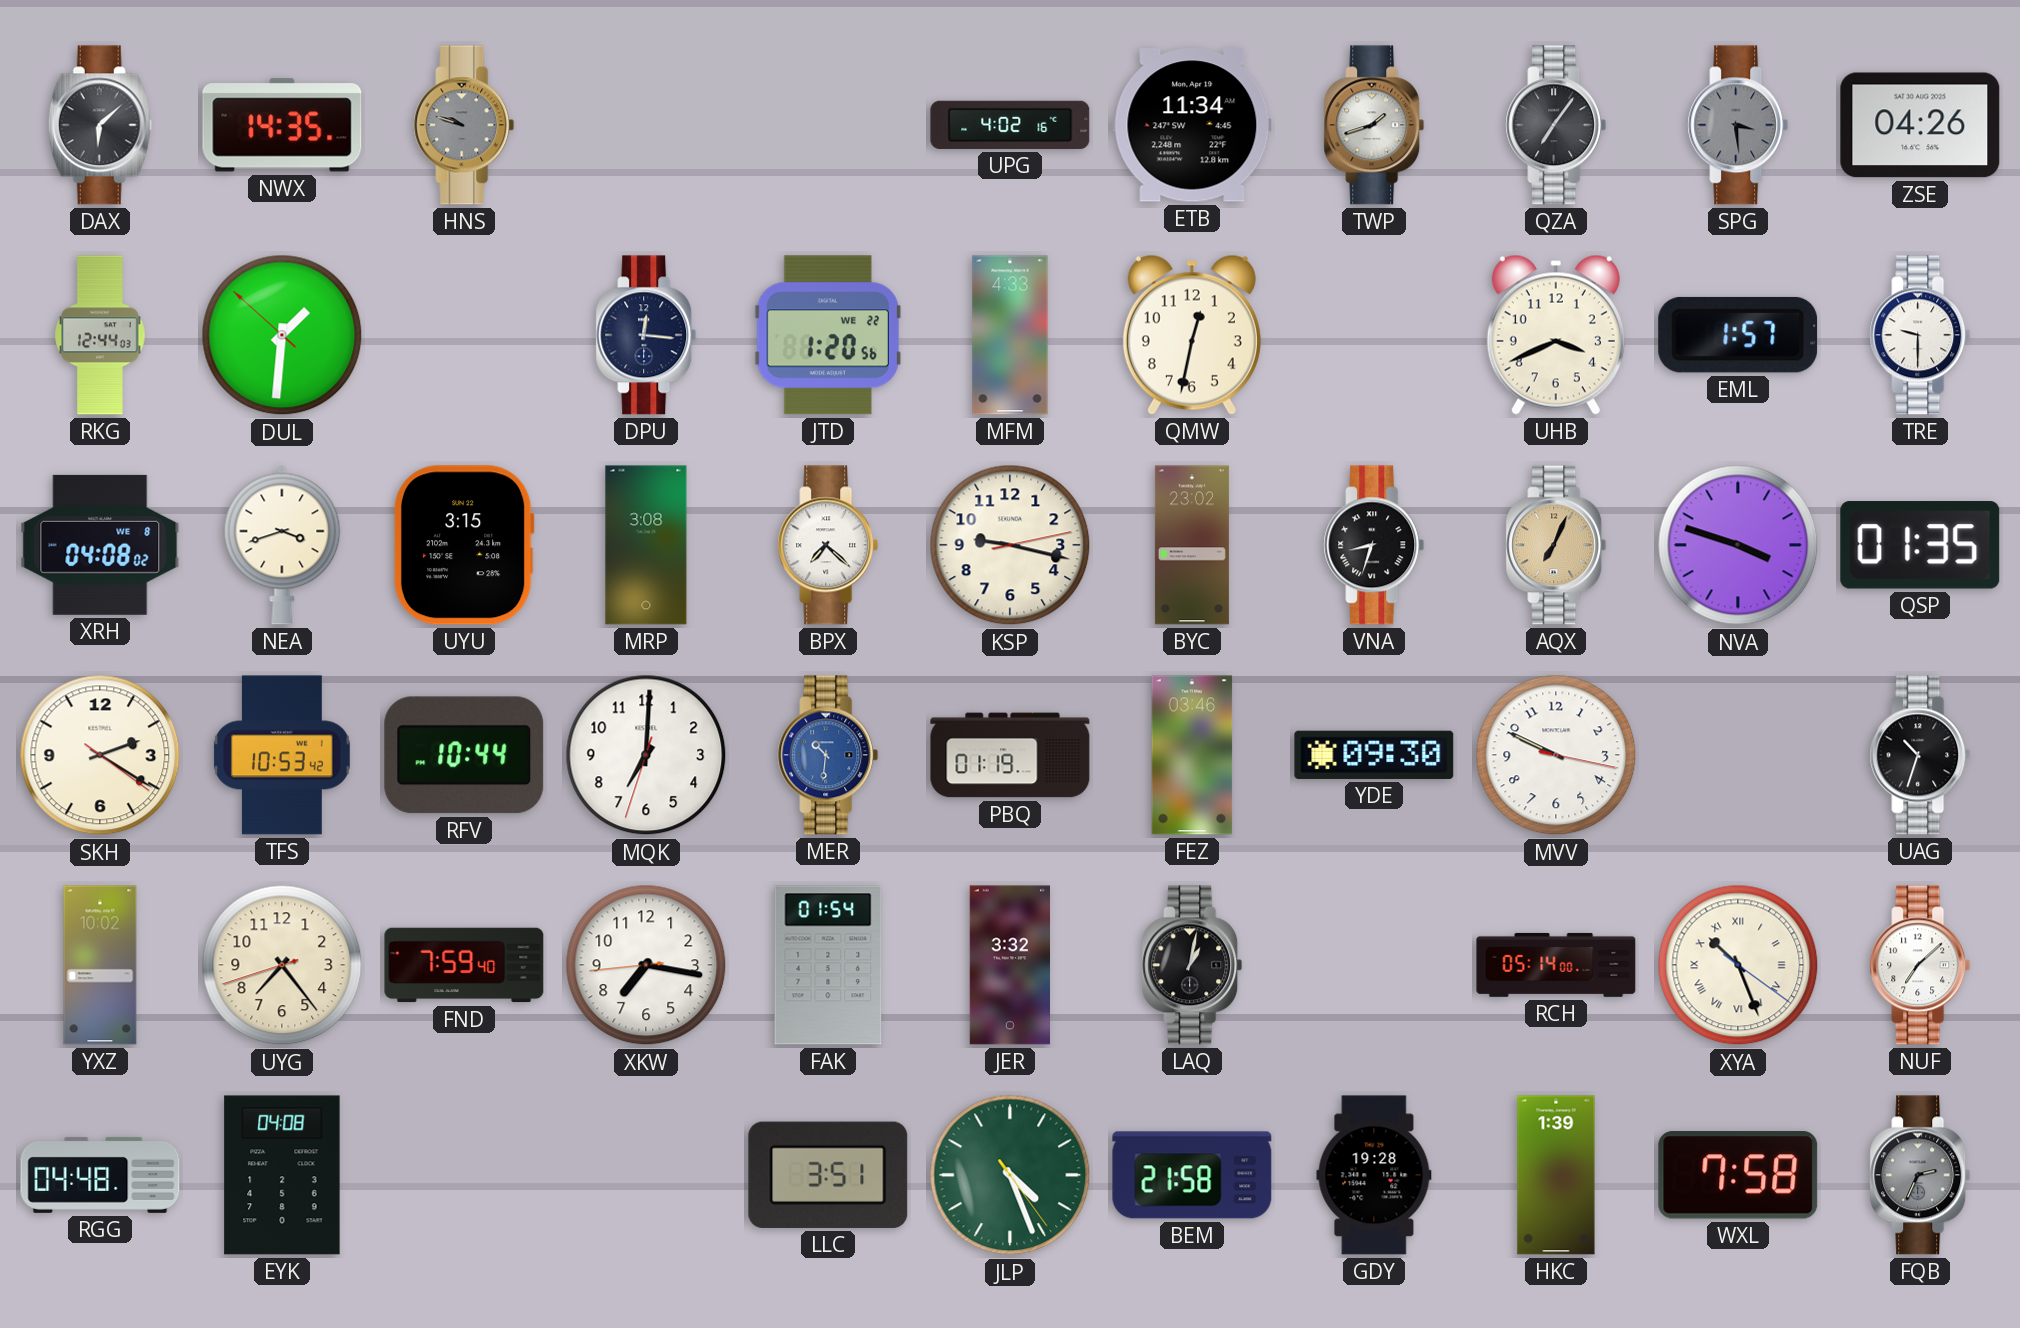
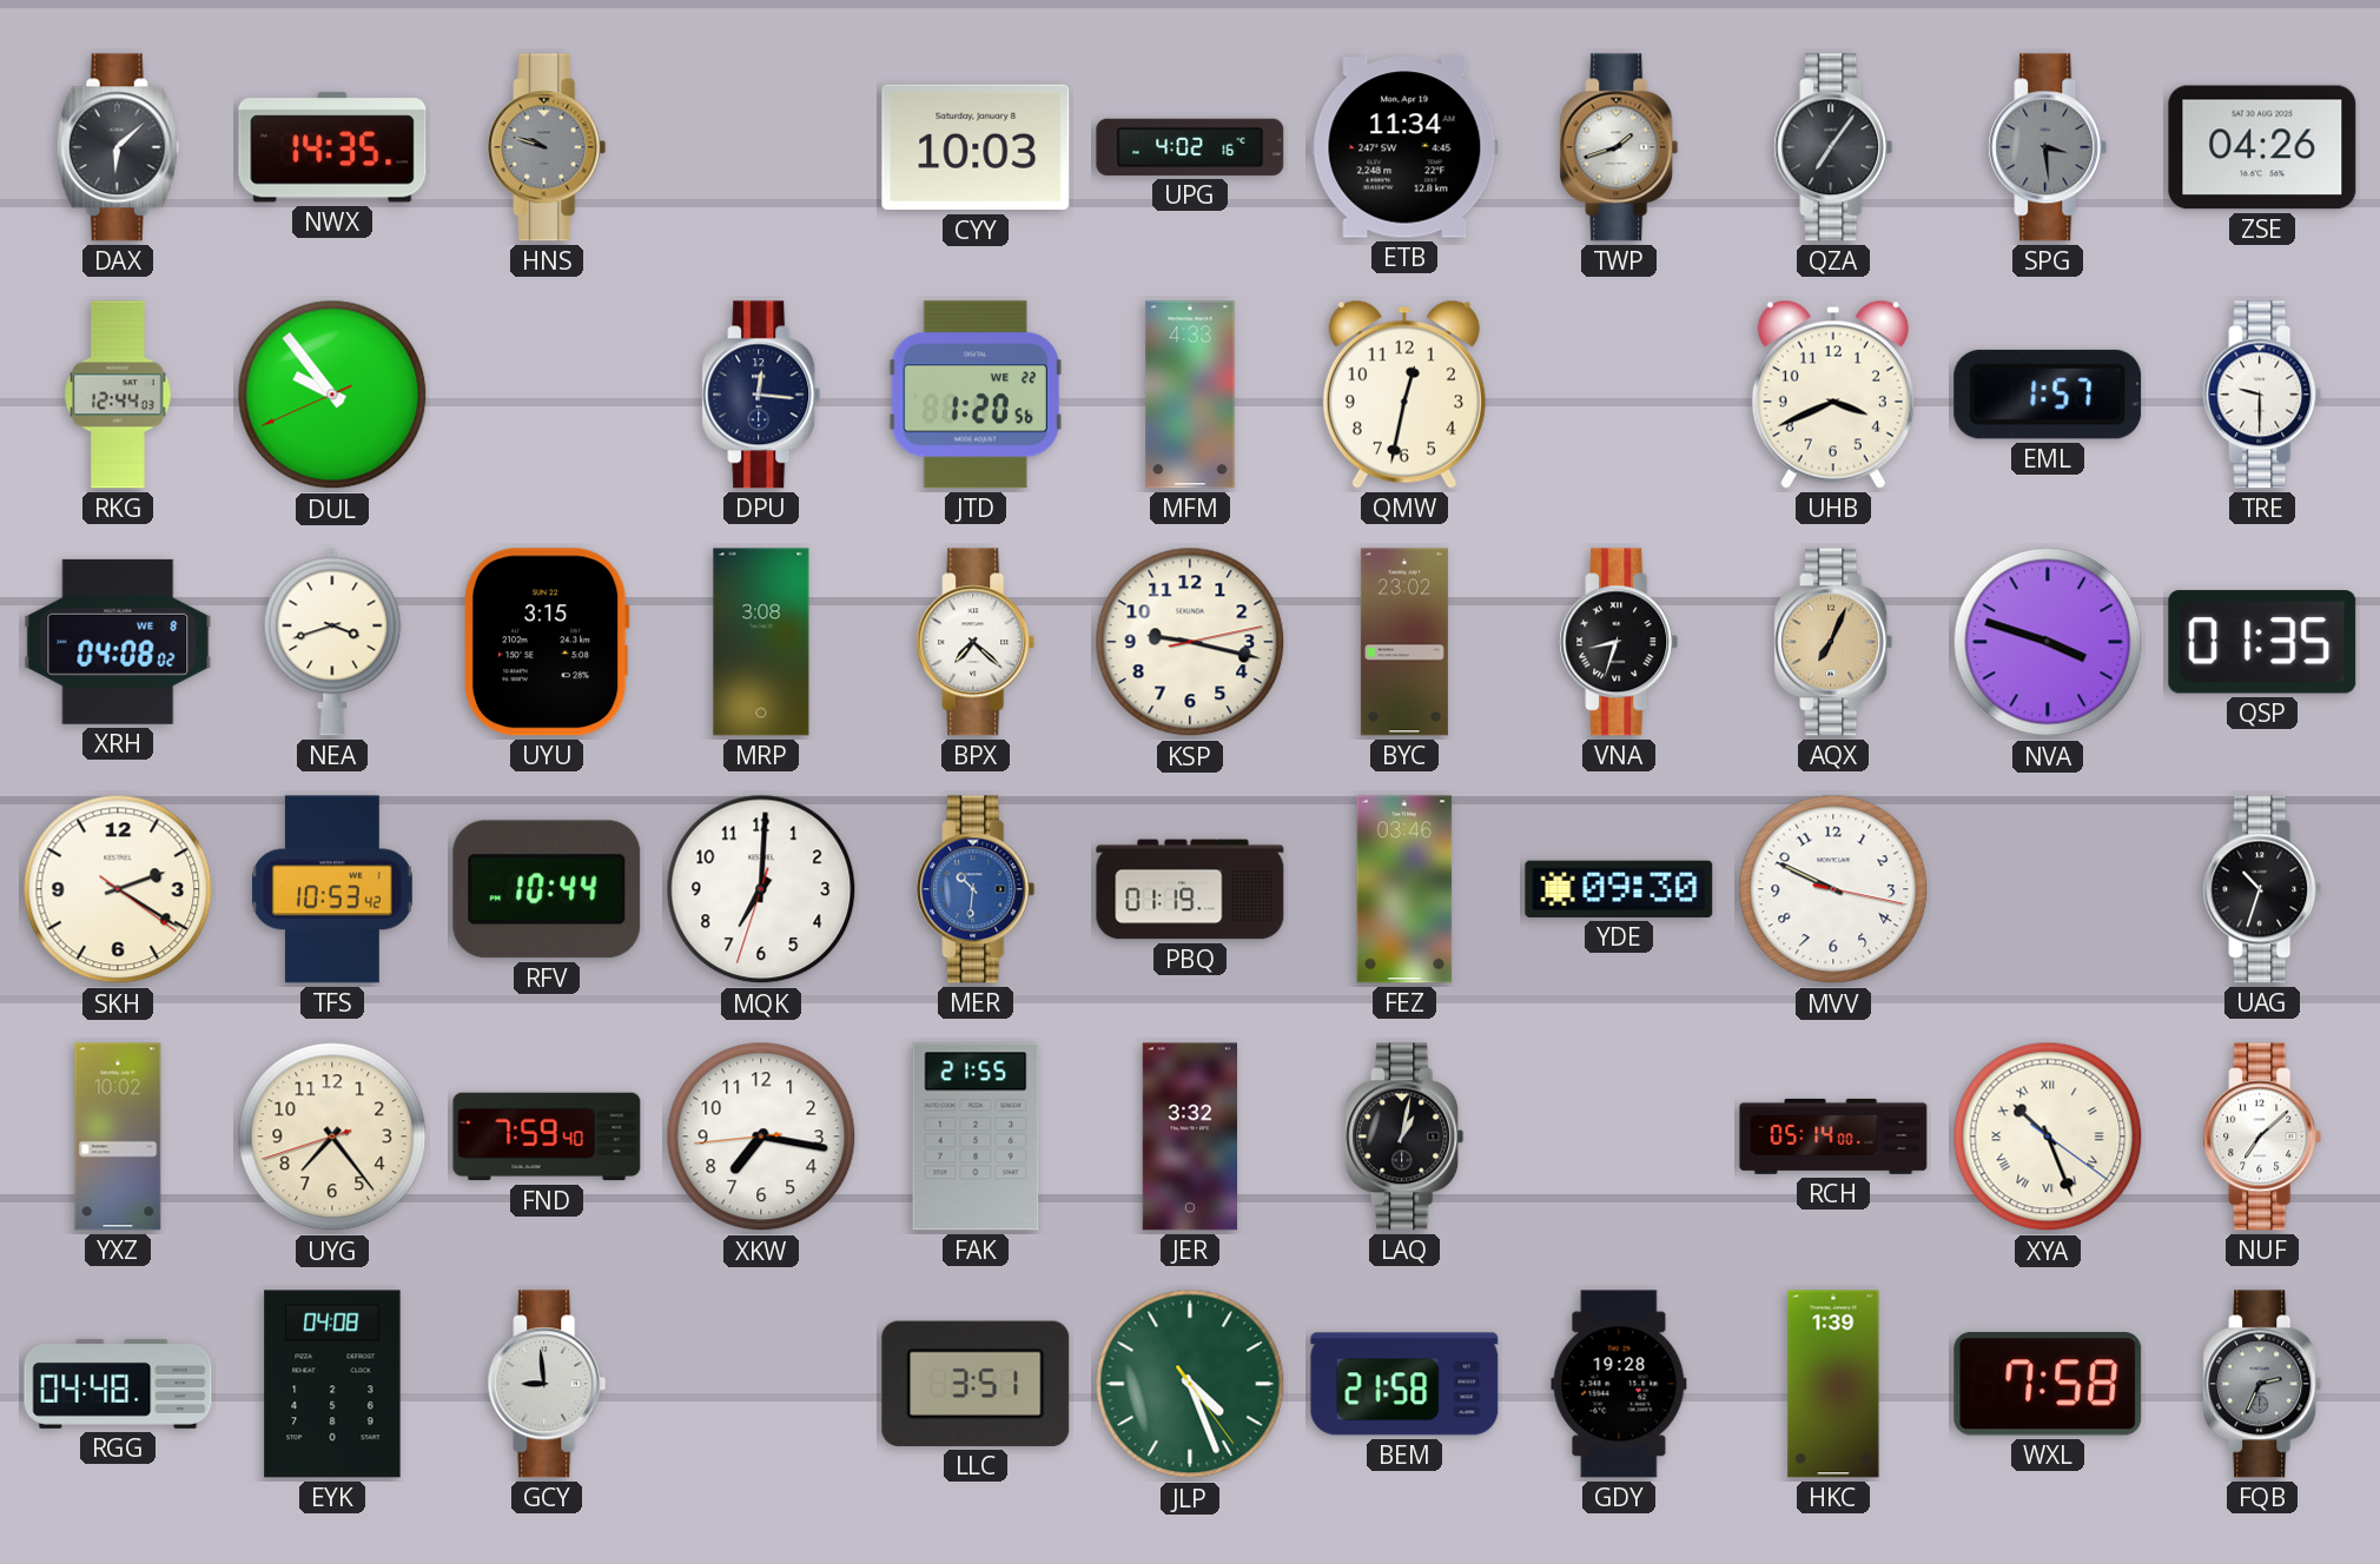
CYY: none -> 10:03
DUL: 1:30 -> 9:53
FAK: 01:54 -> 21:55
GCY: none -> 8:59
